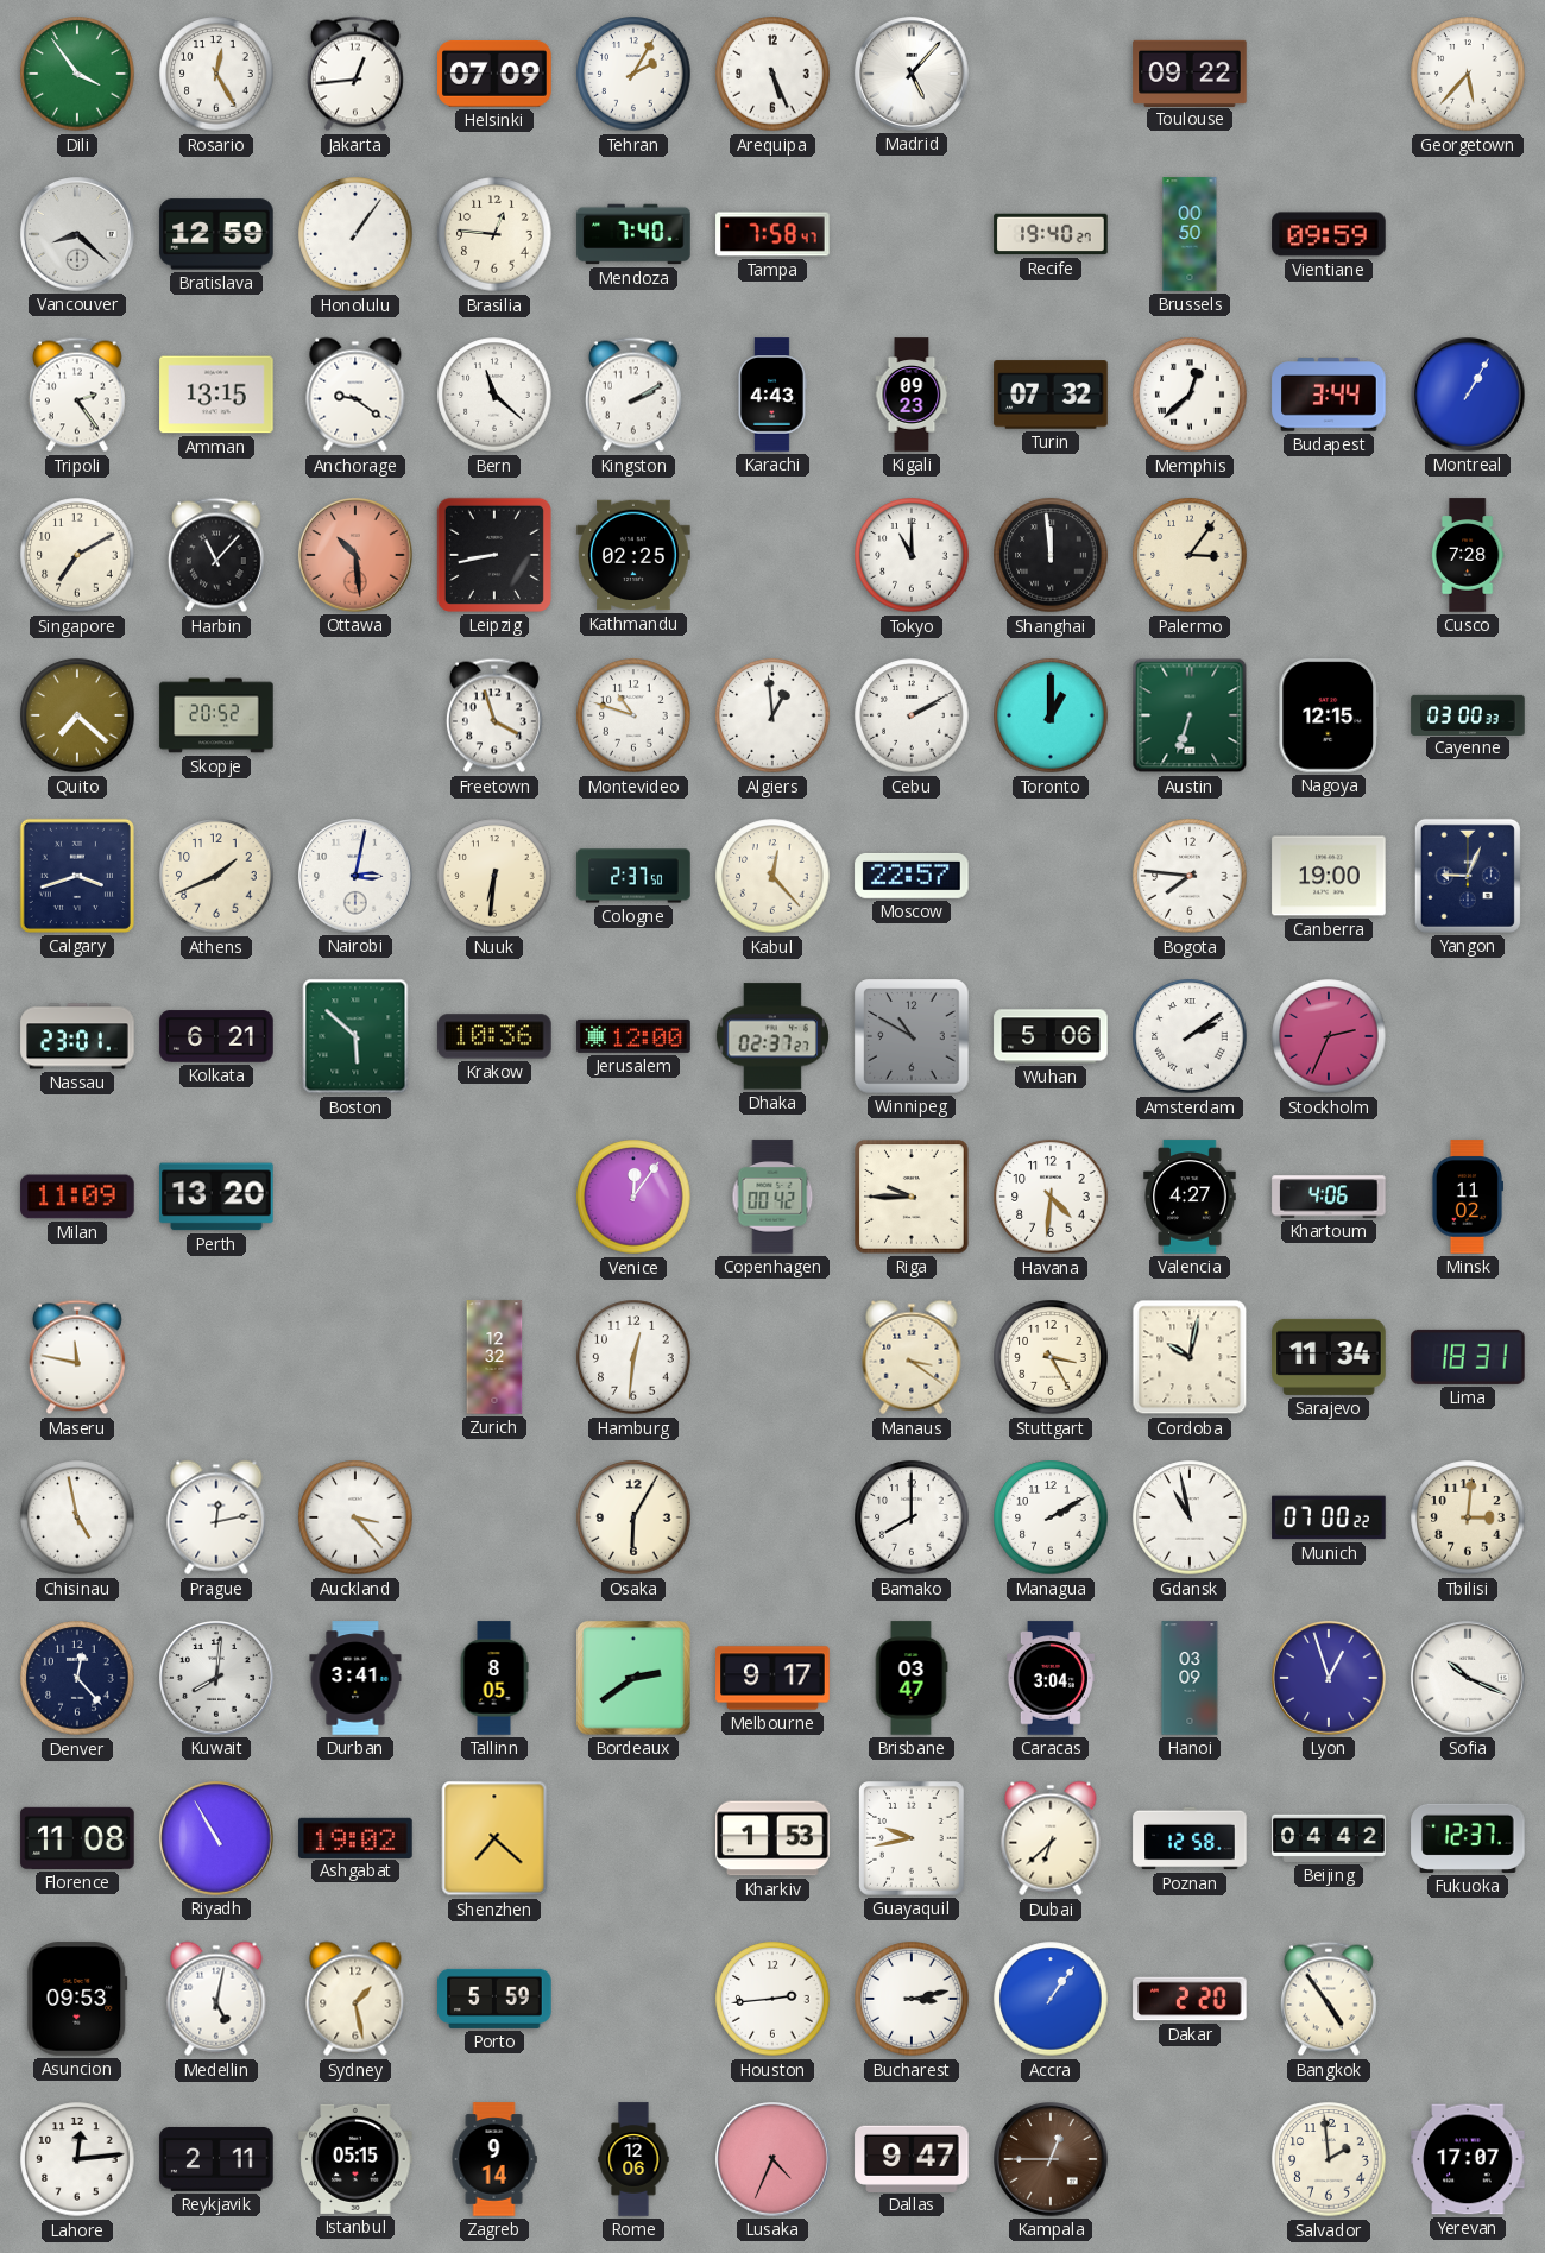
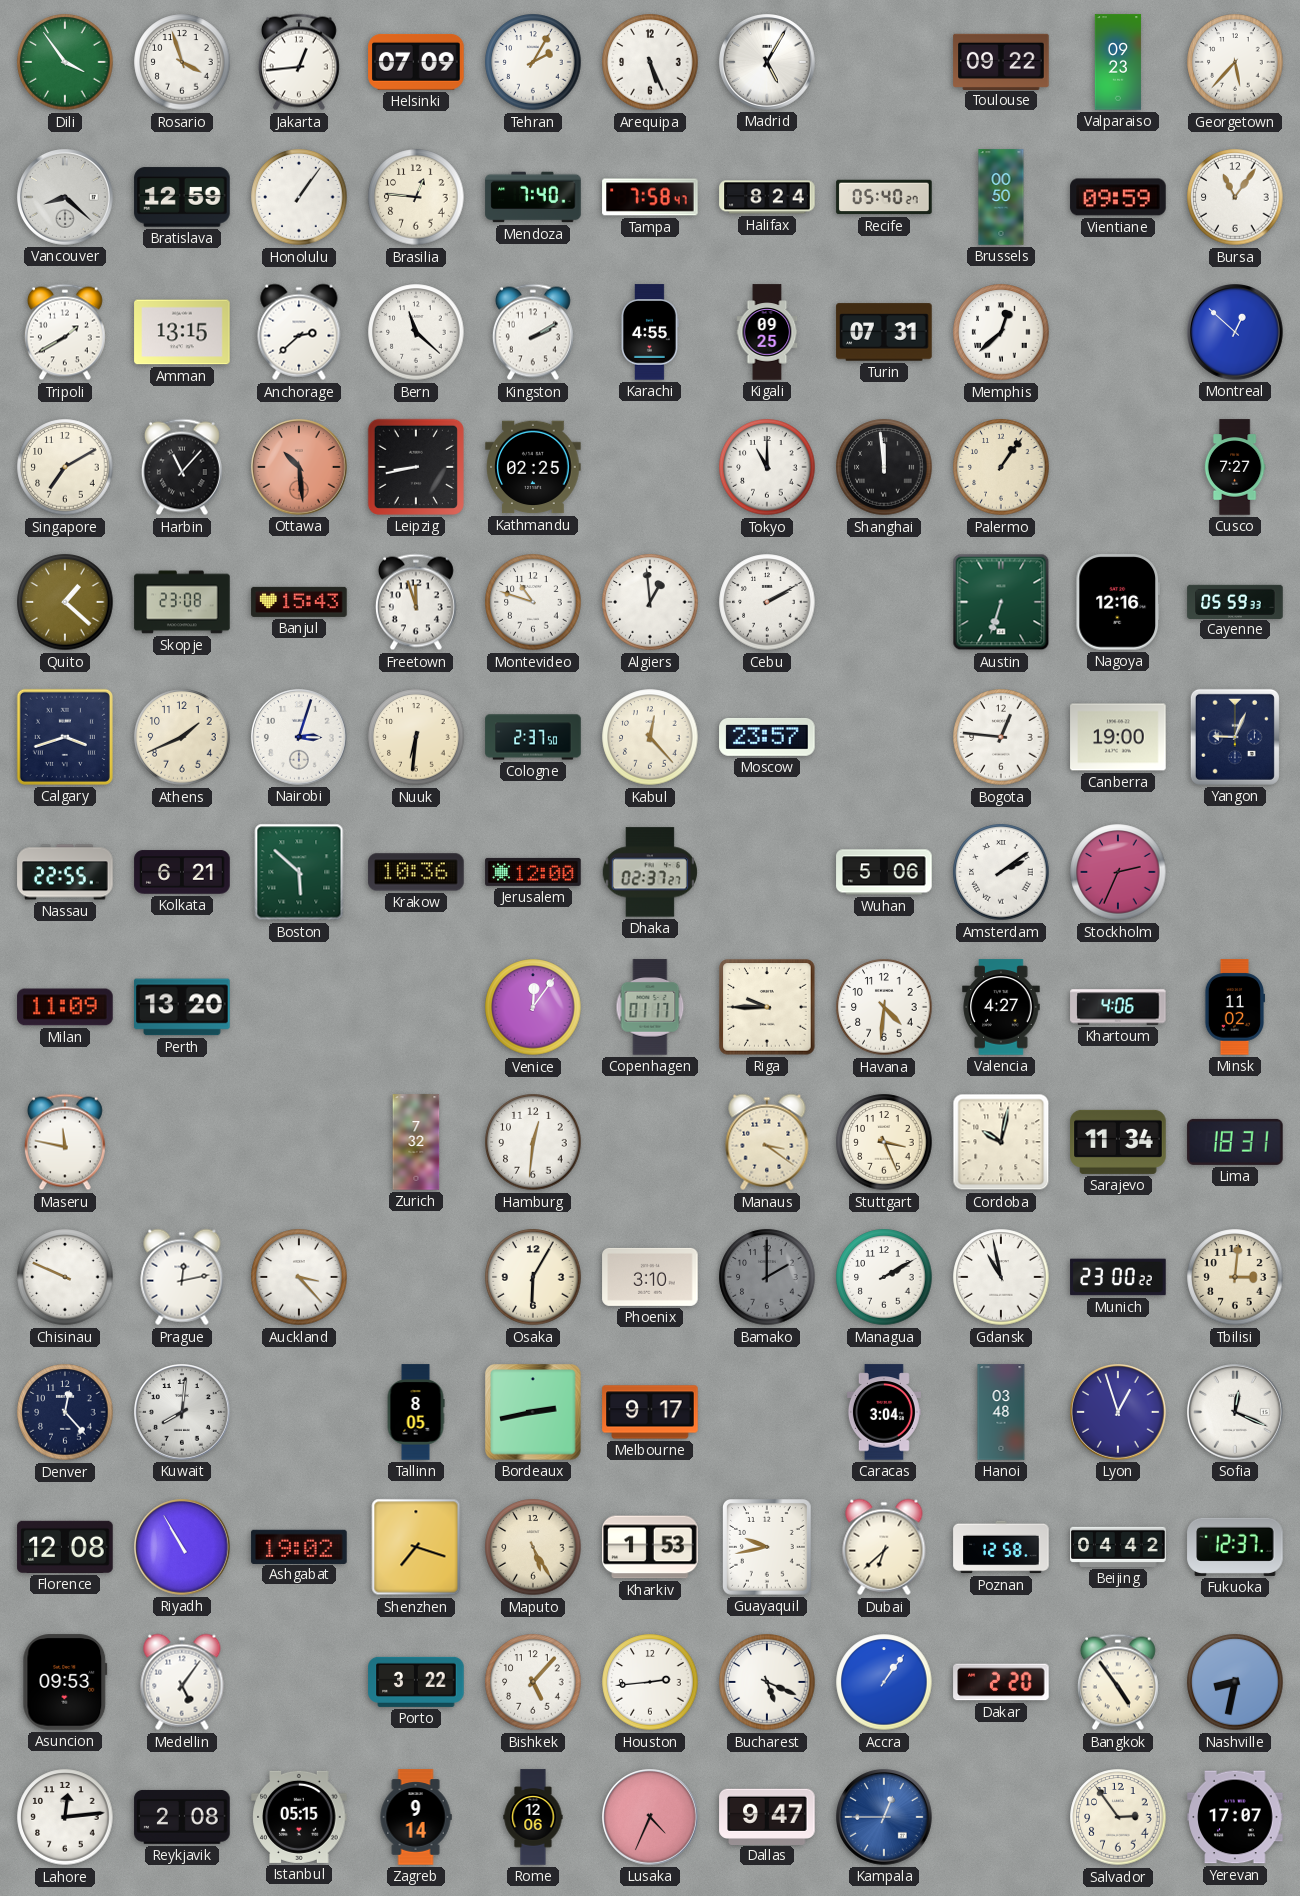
Rosario: 12:25 -> 3:57
Madrid: 5:07 -> 5:05
Valparaiso: none -> 09:23
Halifax: none -> 8:24
Recife: 19:40 -> 05:40
Bursa: none -> 11:06
Tripoli: 2:24 -> 1:40
Anchorage: 9:21 -> 2:38
Karachi: 4:43 -> 4:55
Kigali: 09:23 -> 09:25
Turin: 07:32 -> 07:31
Budapest: 3:44 -> none
Montreal: 1:05 -> 12:52
Palermo: 3:06 -> 1:06
Cusco: 7:28 -> 7:27
Quito: 7:22 -> 1:22
Skopje: 20:52 -> 23:08
Banjul: none -> 15:43
Freetown: 3:57 -> 11:57
Toronto: 1:00 -> none
Nagoya: 12:15 -> 12:16
Cayenne: 03:00 -> 05:59
Nairobi: 3:02 -> 3:03
Moscow: 22:57 -> 23:57
Bogota: 7:46 -> 12:46
Nassau: 23:01 -> 22:55
Winnipeg: 10:50 -> none
Copenhagen: 00:42 -> 01:17
Zurich: 12:32 -> 7:32
Stuttgart: 3:25 -> 3:26
Chisinau: 4:58 -> 9:49
Phoenix: none -> 3:10
Bamako: 8:00 -> 2:00
Bamako dial: white -> grey
Munich: 07:00 -> 23:00
Durban: 3:41 -> none
Bordeaux: 2:39 -> 2:43
Brisbane: 03:47 -> none
Hanoi: 03:09 -> 03:48
Sofia: 10:19 -> 12:19
Florence: 11:08 -> 12:08
Shenzhen: 7:22 -> 7:18
Maputo: none -> 5:25
Medellin: 5:02 -> 5:06
Sydney: 1:28 -> none
Porto: 5:59 -> 3:22
Bishkek: none -> 5:07
Bucharest: 3:13 -> 5:19
Nashville: none -> 8:32
Reykjavik: 2:11 -> 2:08
Kampala dial: brown -> blue
Salvador: 1:59 -> 2:54
